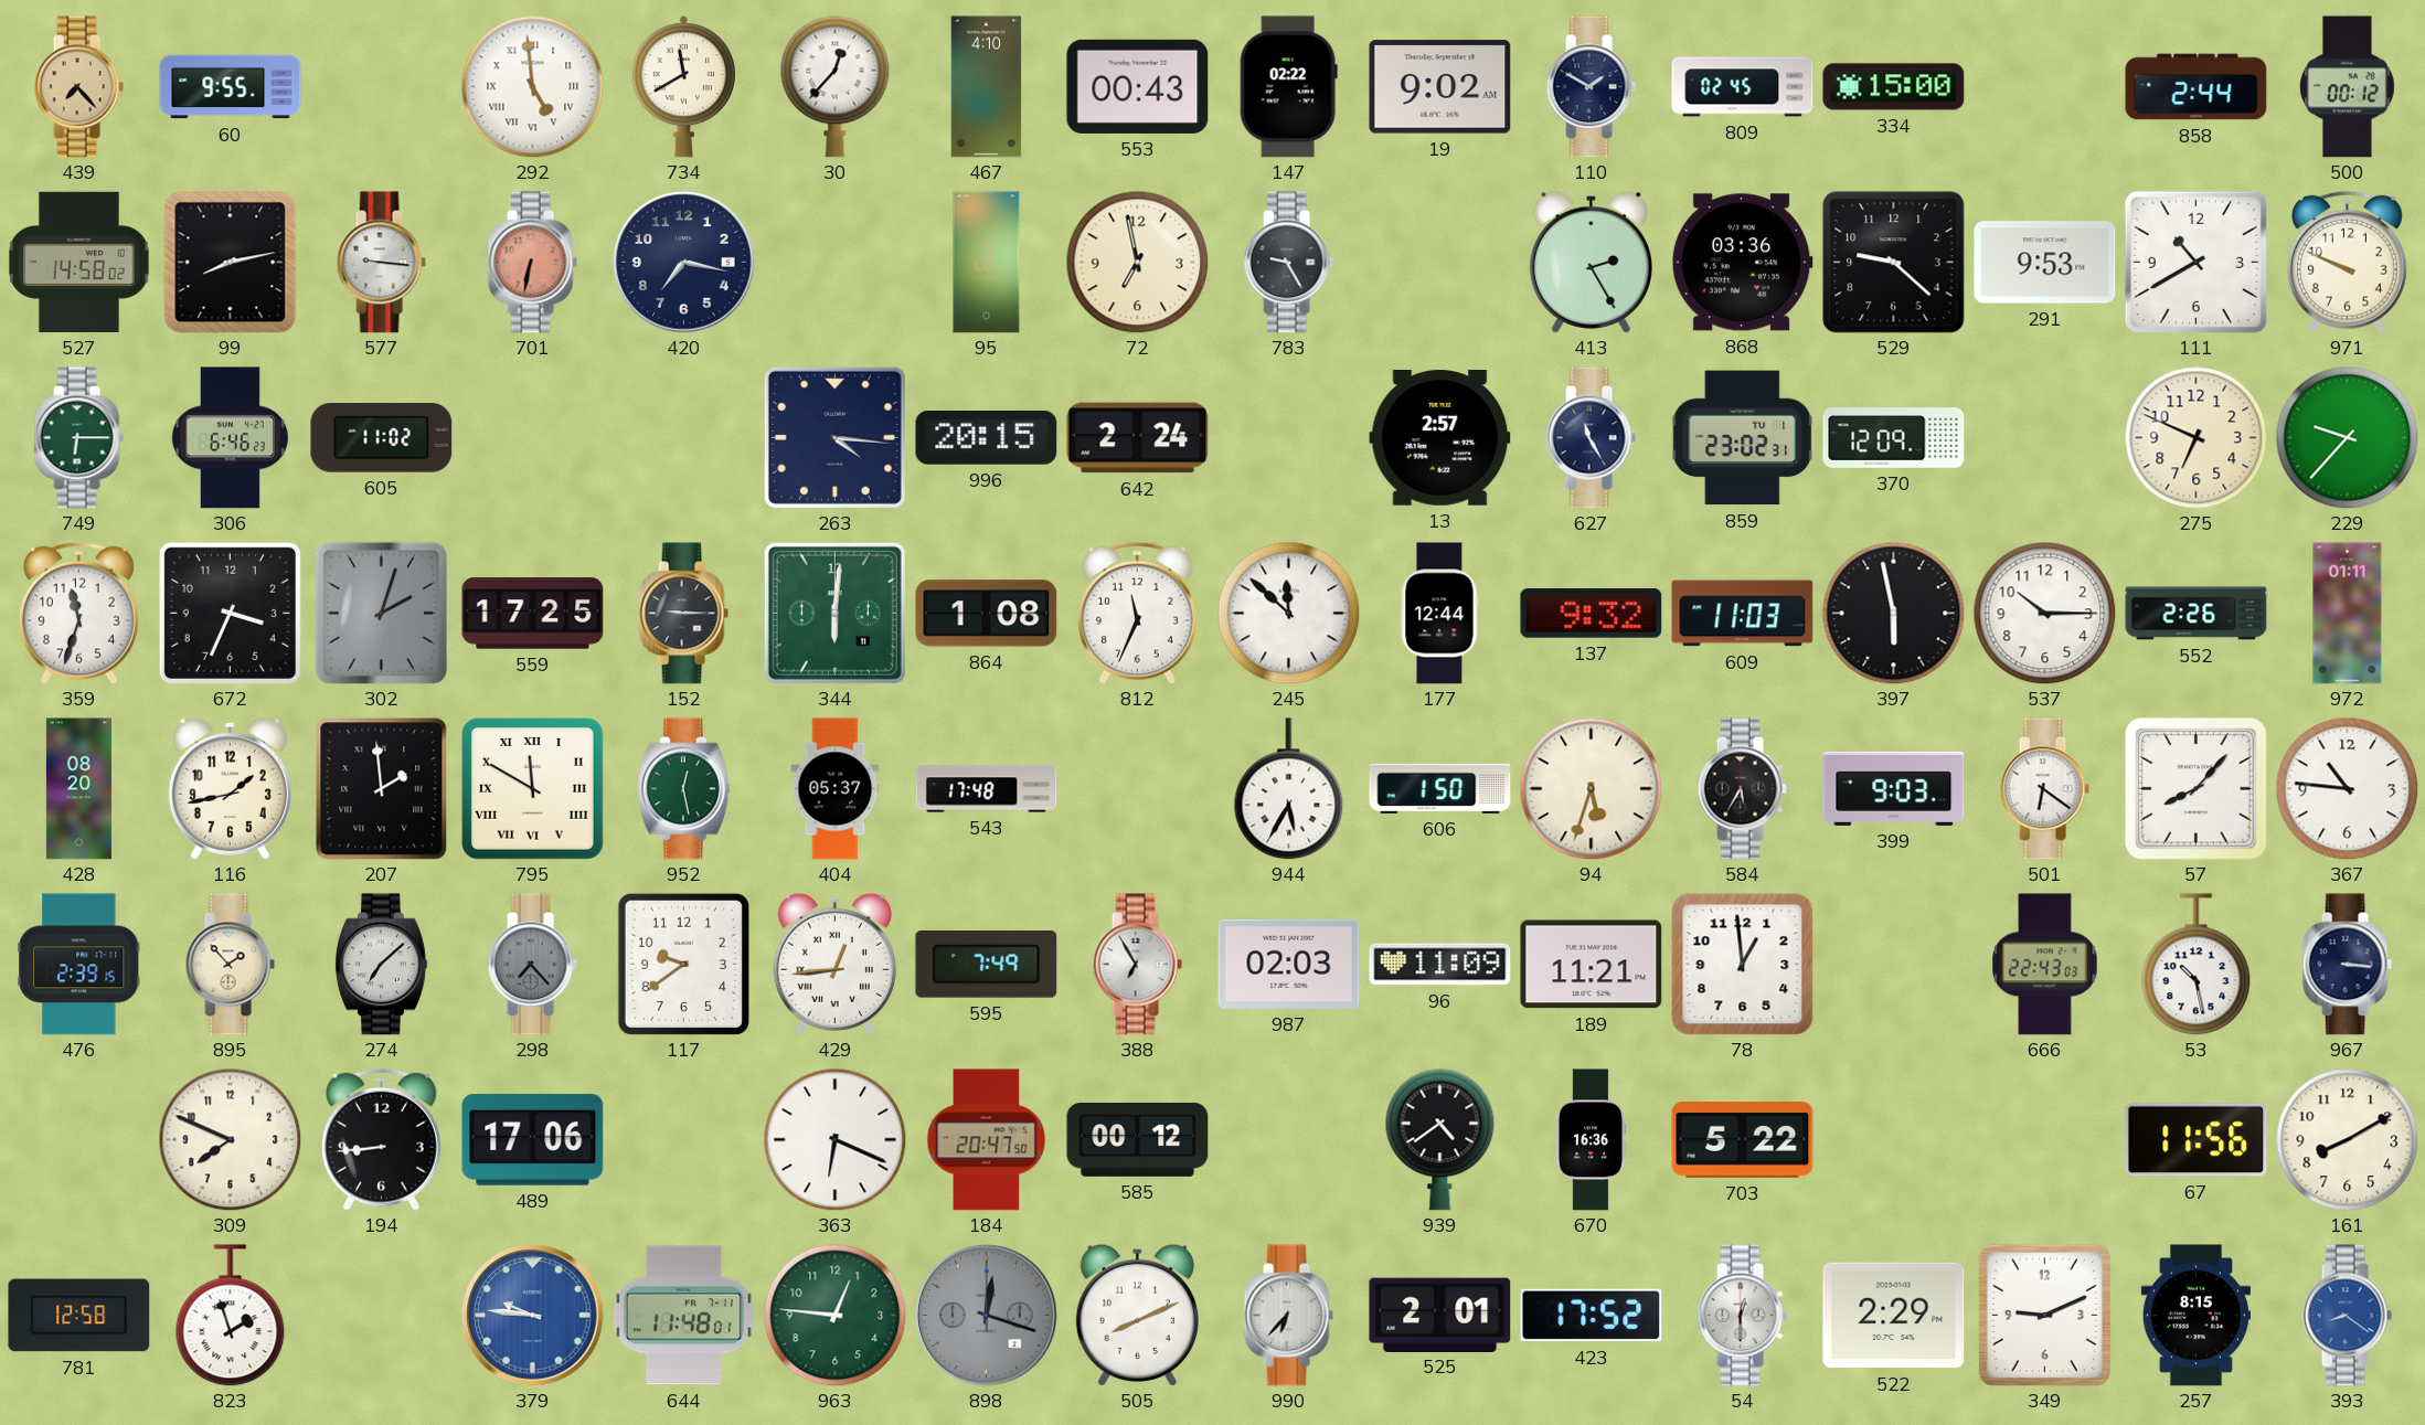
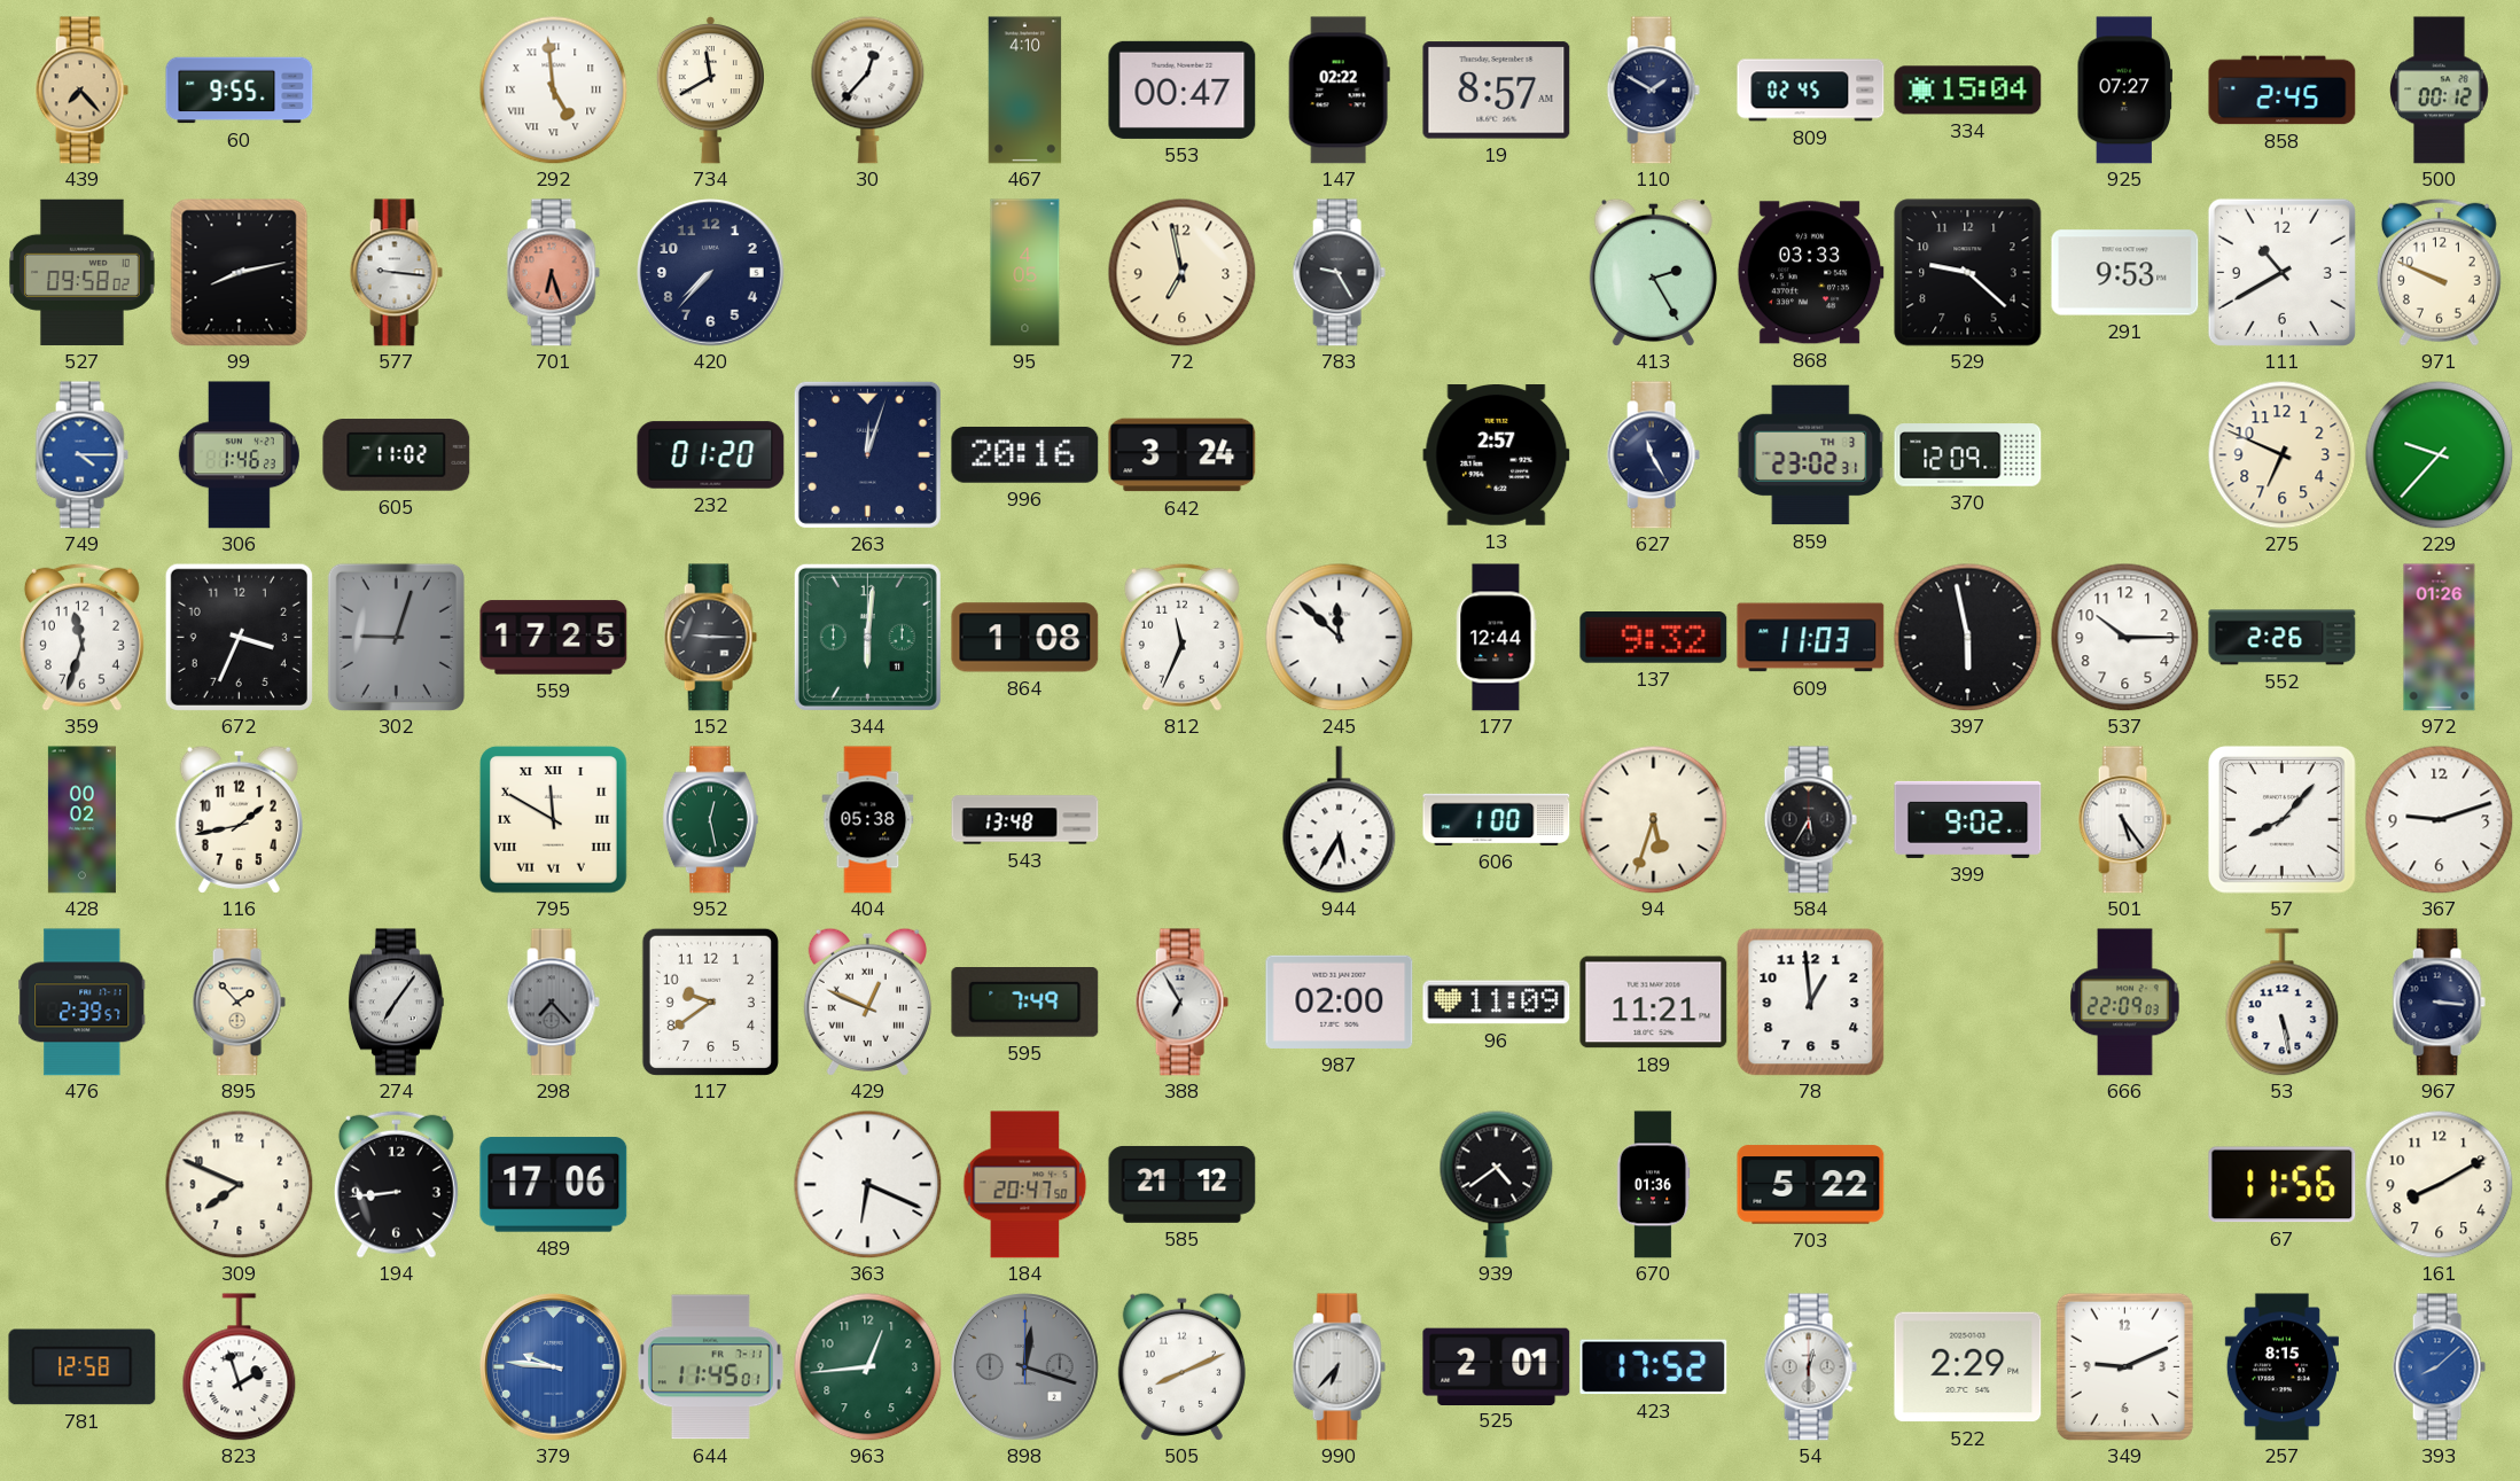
553: 00:43 -> 00:47
19: 9:02 -> 8:57
334: 15:00 -> 15:04
925: none -> 07:27
858: 2:44 -> 2:45
527: 14:58 -> 09:58
701: 6:32 -> 6:27
420: 7:17 -> 7:37
868: 03:36 -> 03:33
749: 6:15 -> 4:15
749 dial: green -> blue
306: 6:46 -> 1:46
232: none -> 01:20
263: 4:16 -> 12:03
996: 20:15 -> 20:16
642: 2:24 -> 3:24
859 date: TU 1 -> TH 3
302: 2:03 -> 9:03
972: 01:11 -> 01:26
428: 08:20 -> 00:02
207: 1:59 -> none
404: 05:37 -> 05:38
543: 17:48 -> 13:48
606: 1:50 -> 1:00
399: 9:03 -> 9:02
501: 6:21 -> 5:24
367: 10:46 -> 9:12
476: 2:39:15 -> 2:39:57
274: 7:08 -> 7:06
429: 12:44 -> 12:49
987: 02:03 -> 02:00
666: 22:43 -> 22:09
53: 10:28 -> 5:28
585: 00:12 -> 21:12
670: 16:36 -> 01:36
644: 11:48 -> 11:45
963: 12:46 -> 12:44
393: 8:21 -> 8:08
